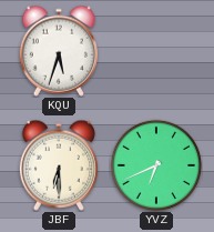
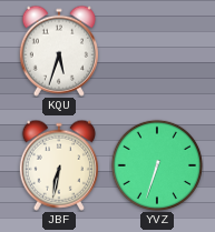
JBF: 6:30 -> 6:32
YVZ: 6:41 -> 6:33
